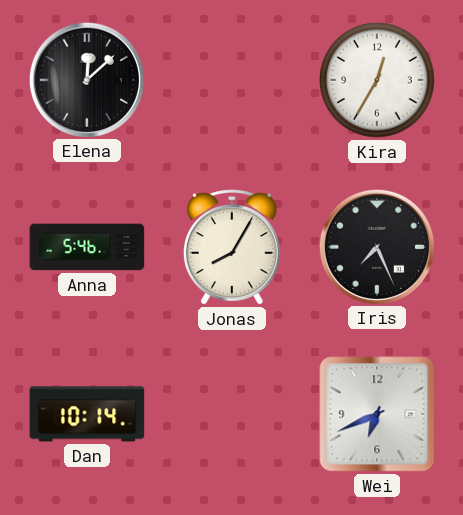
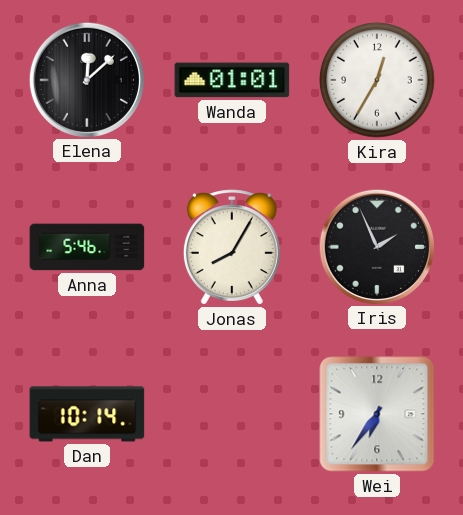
Wanda: none -> 01:01
Iris: 7:26 -> 1:56
Wei: 6:41 -> 6:36
